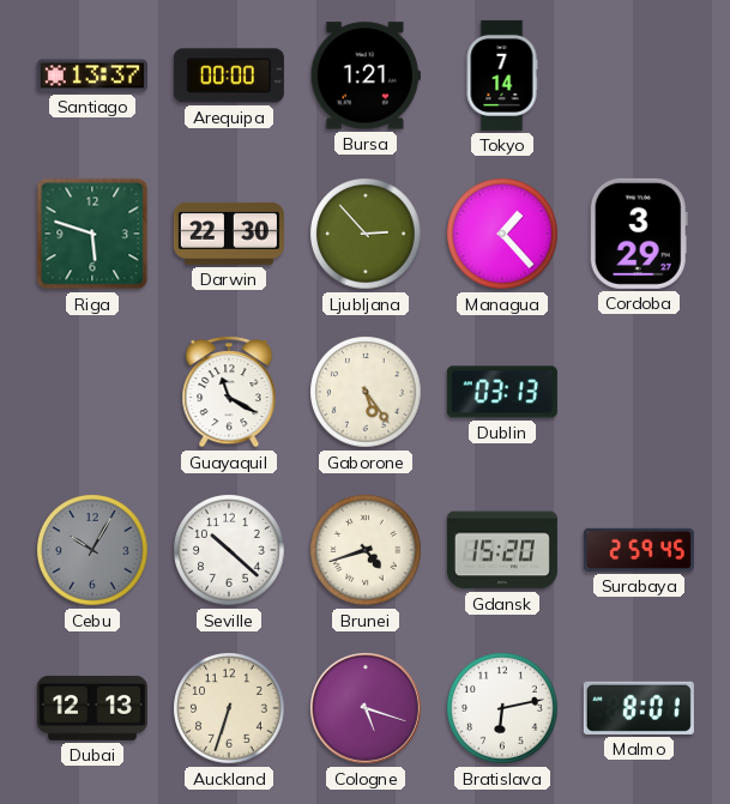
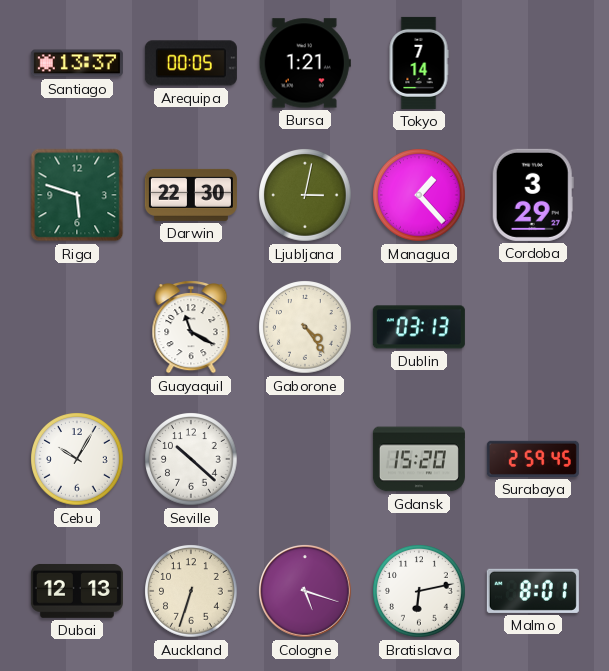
Arequipa: 00:00 -> 00:05
Ljubljana: 2:53 -> 3:02
Gaborone: 5:24 -> 4:24
Cebu dial: grey -> white
Brunei: 4:42 -> none
